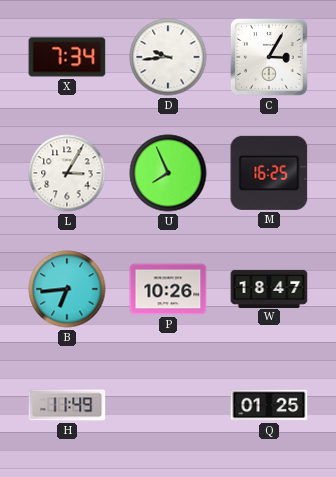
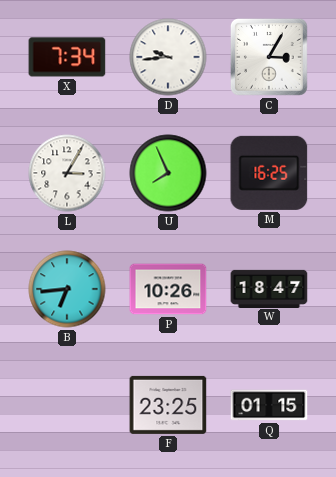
H: 11:49 -> none
F: none -> 23:25
Q: 01:25 -> 01:15
